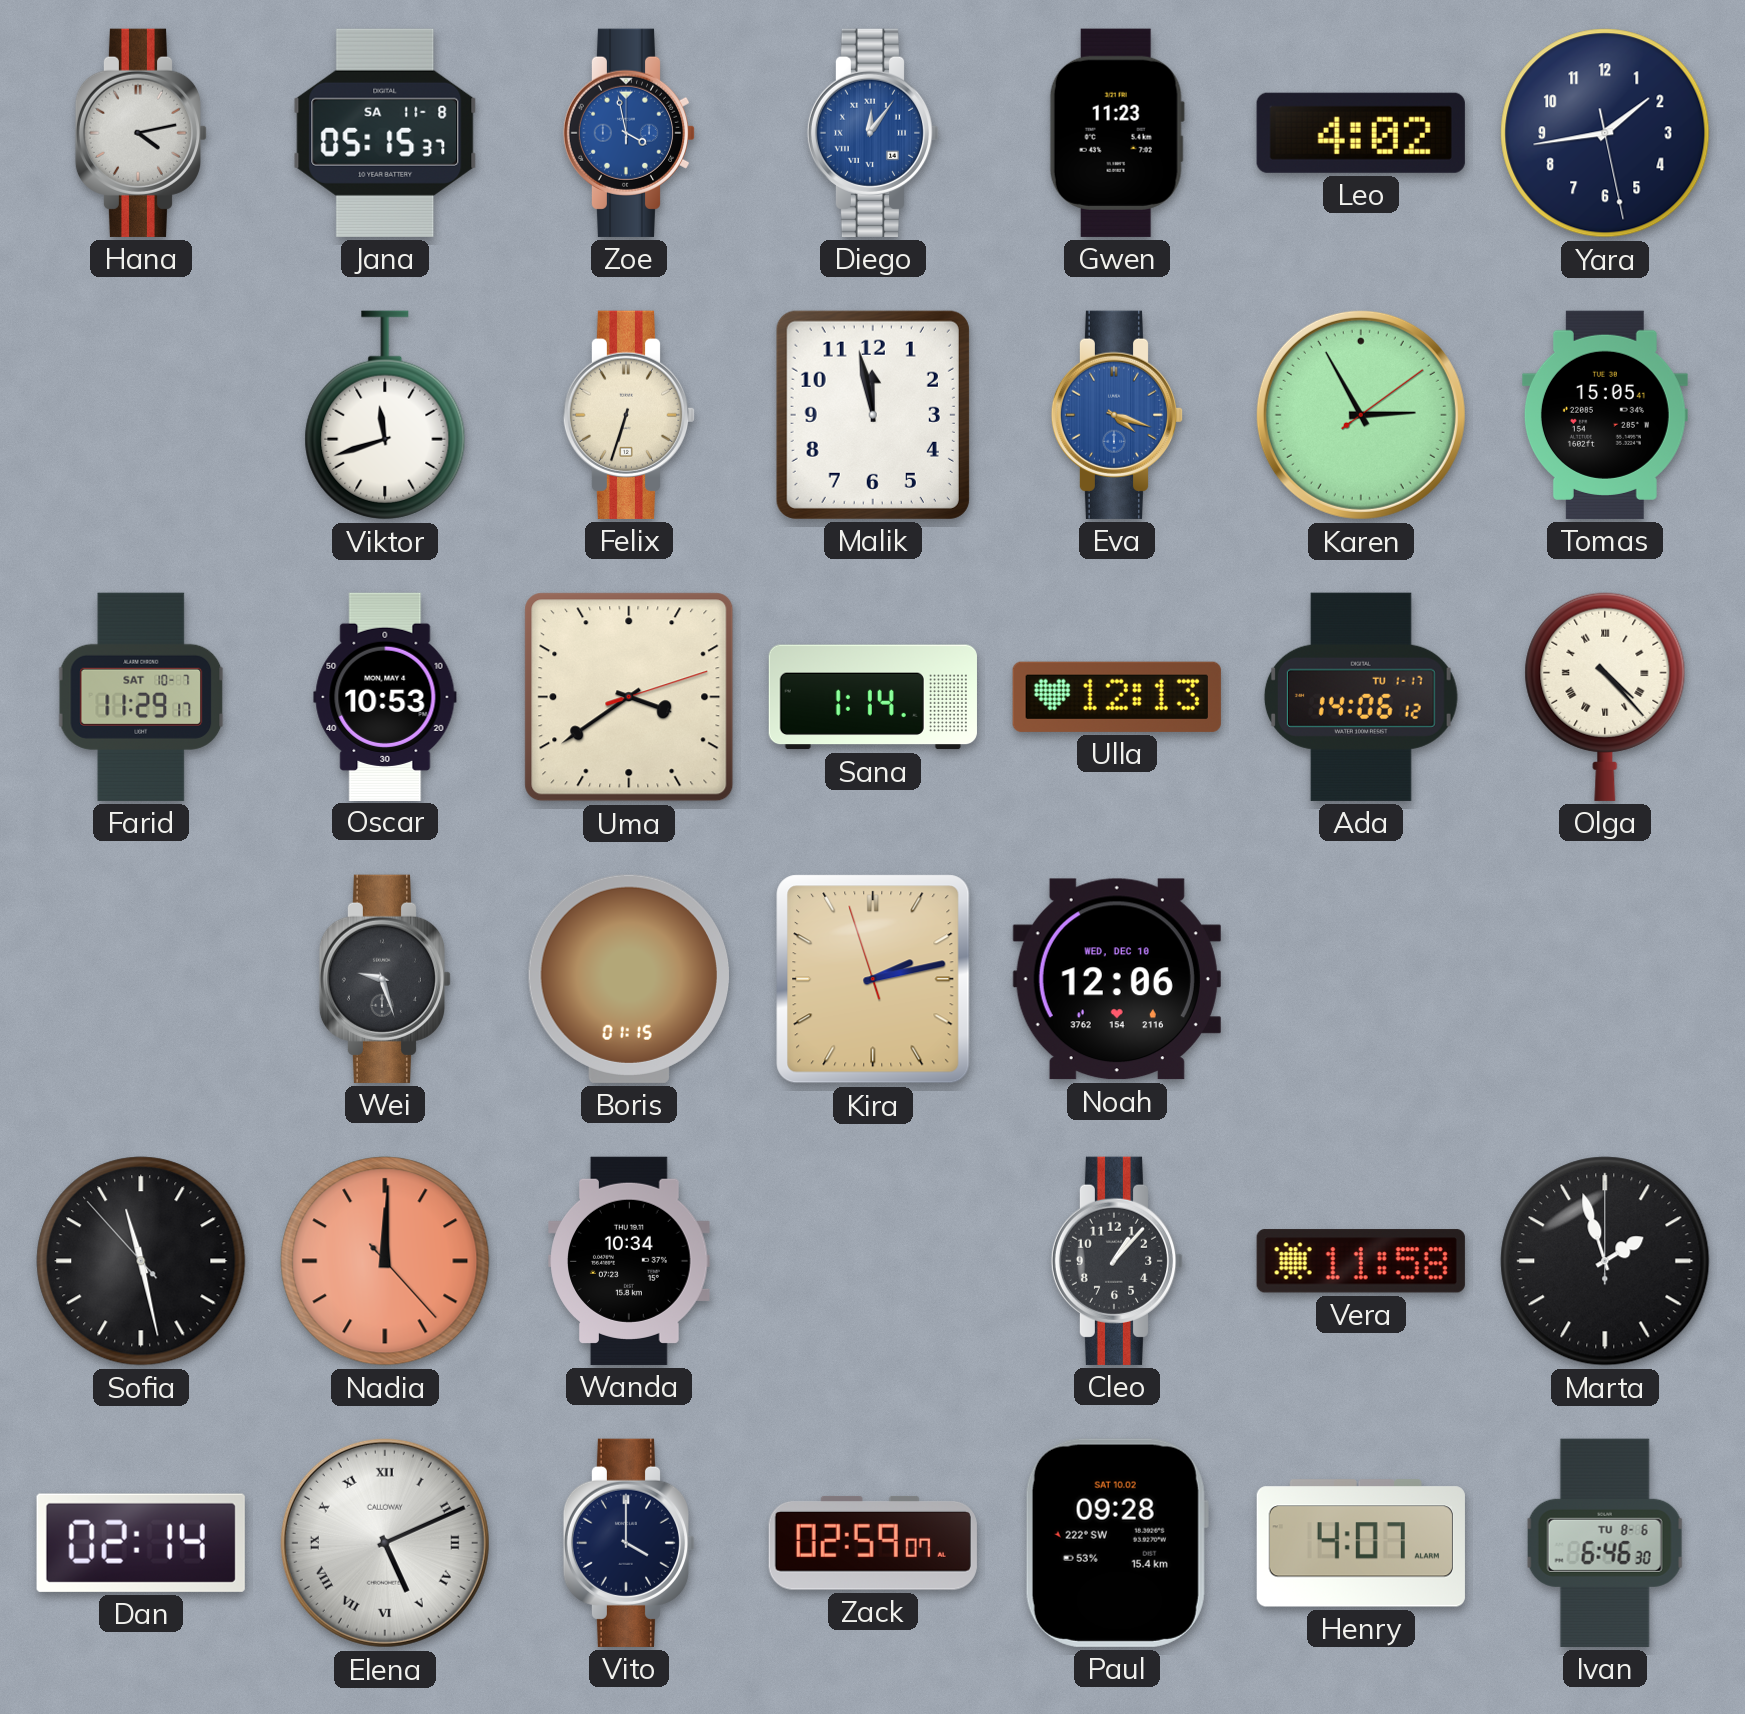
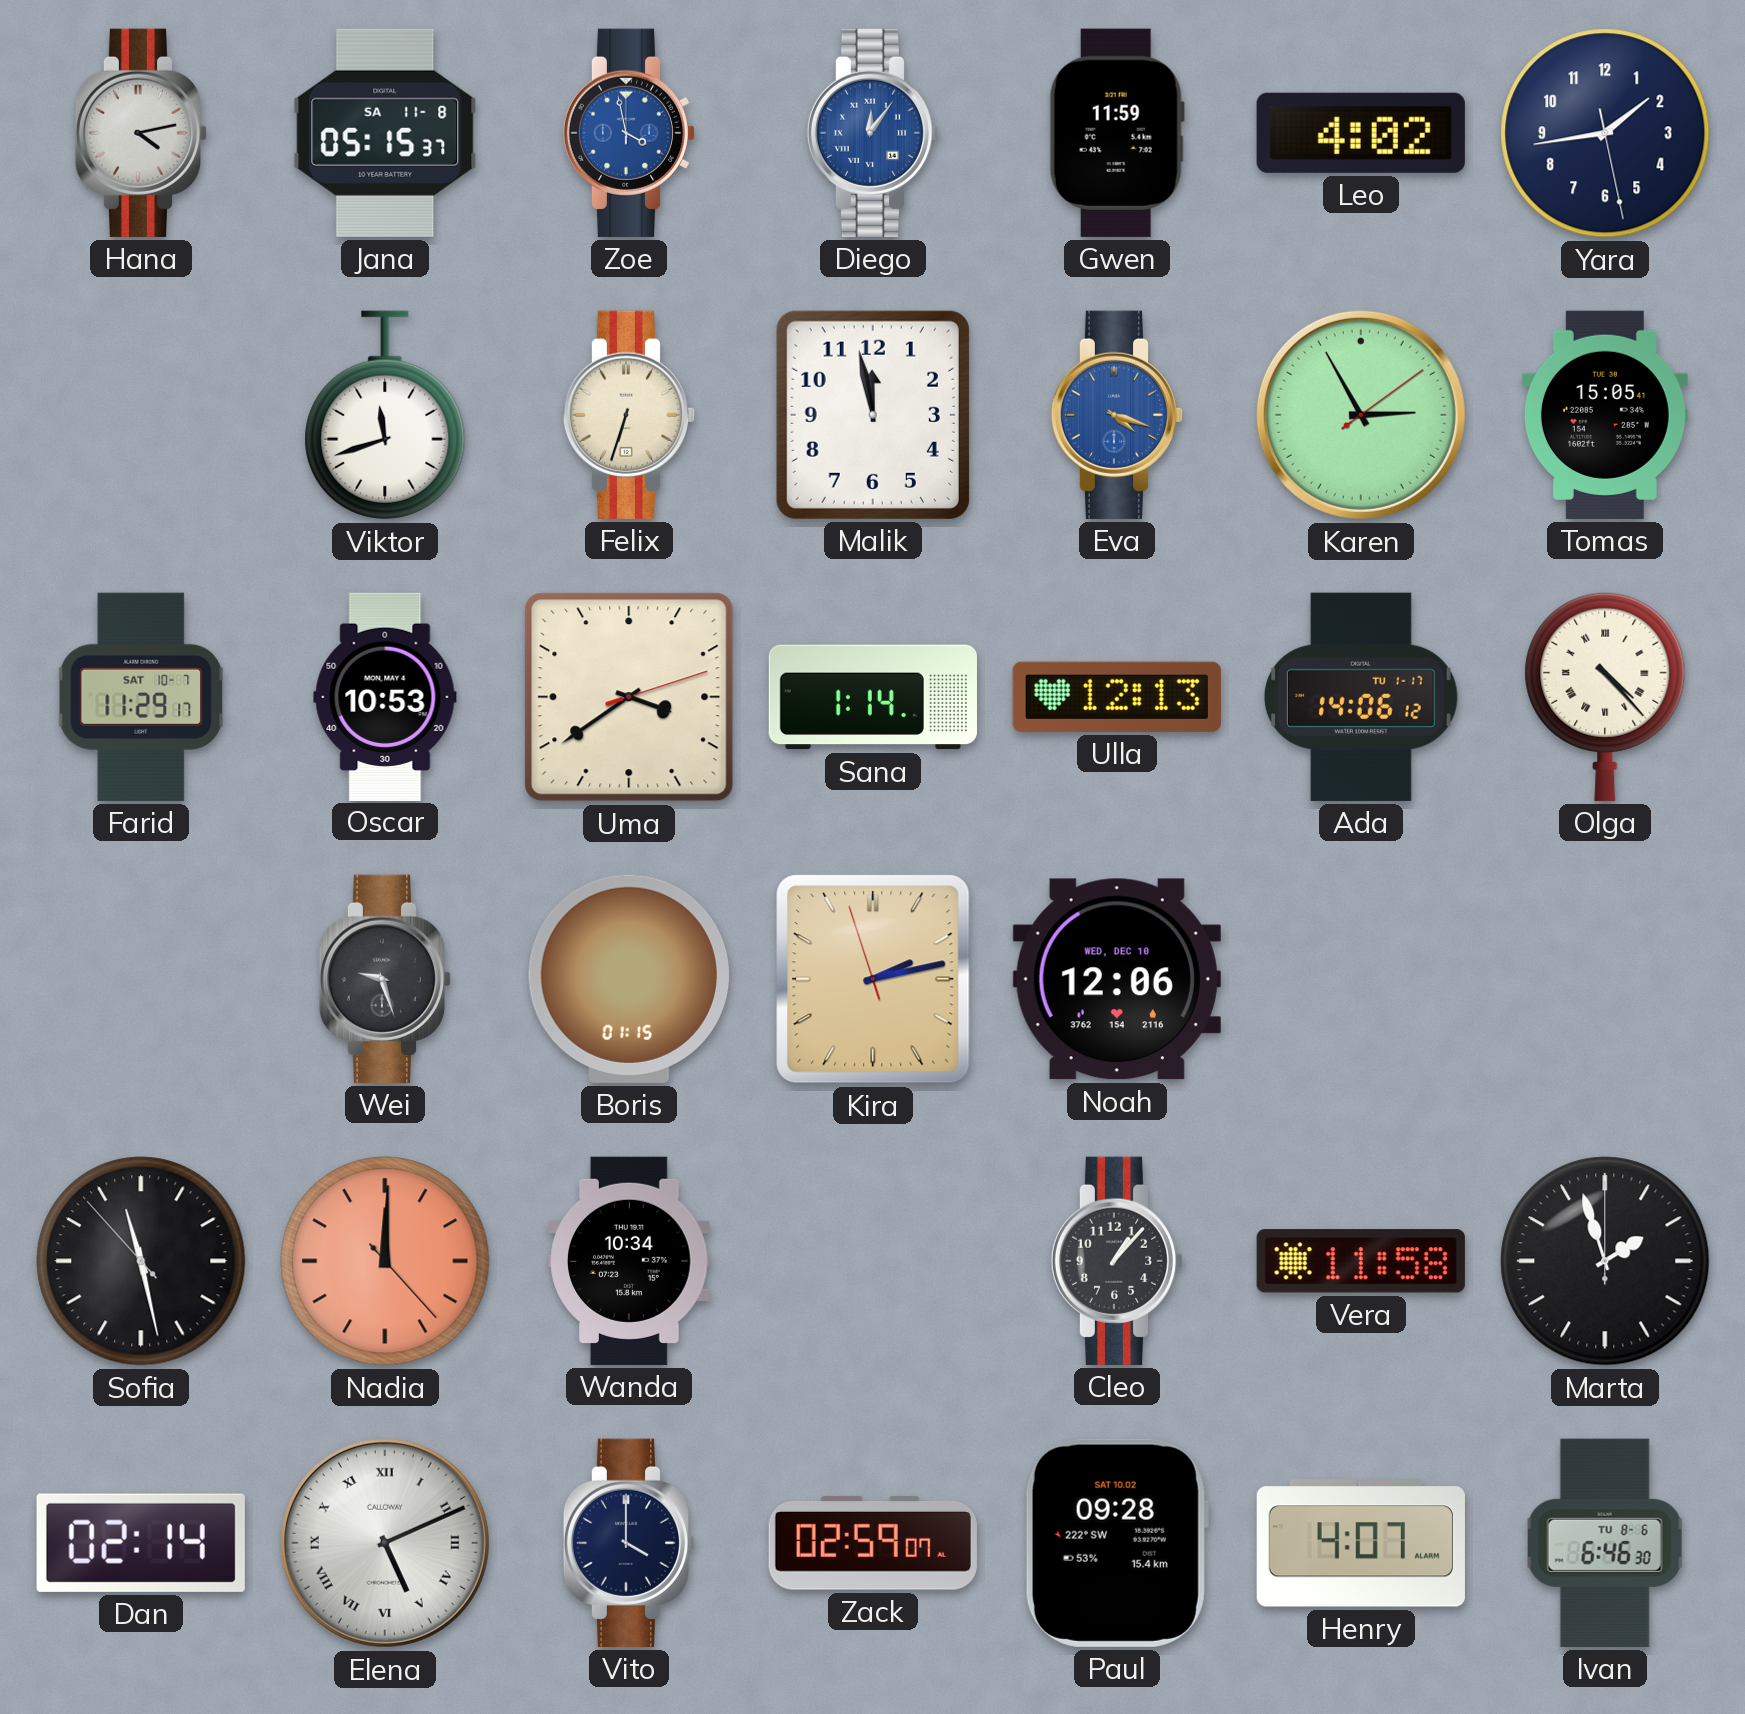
Gwen: 11:23 -> 11:59
